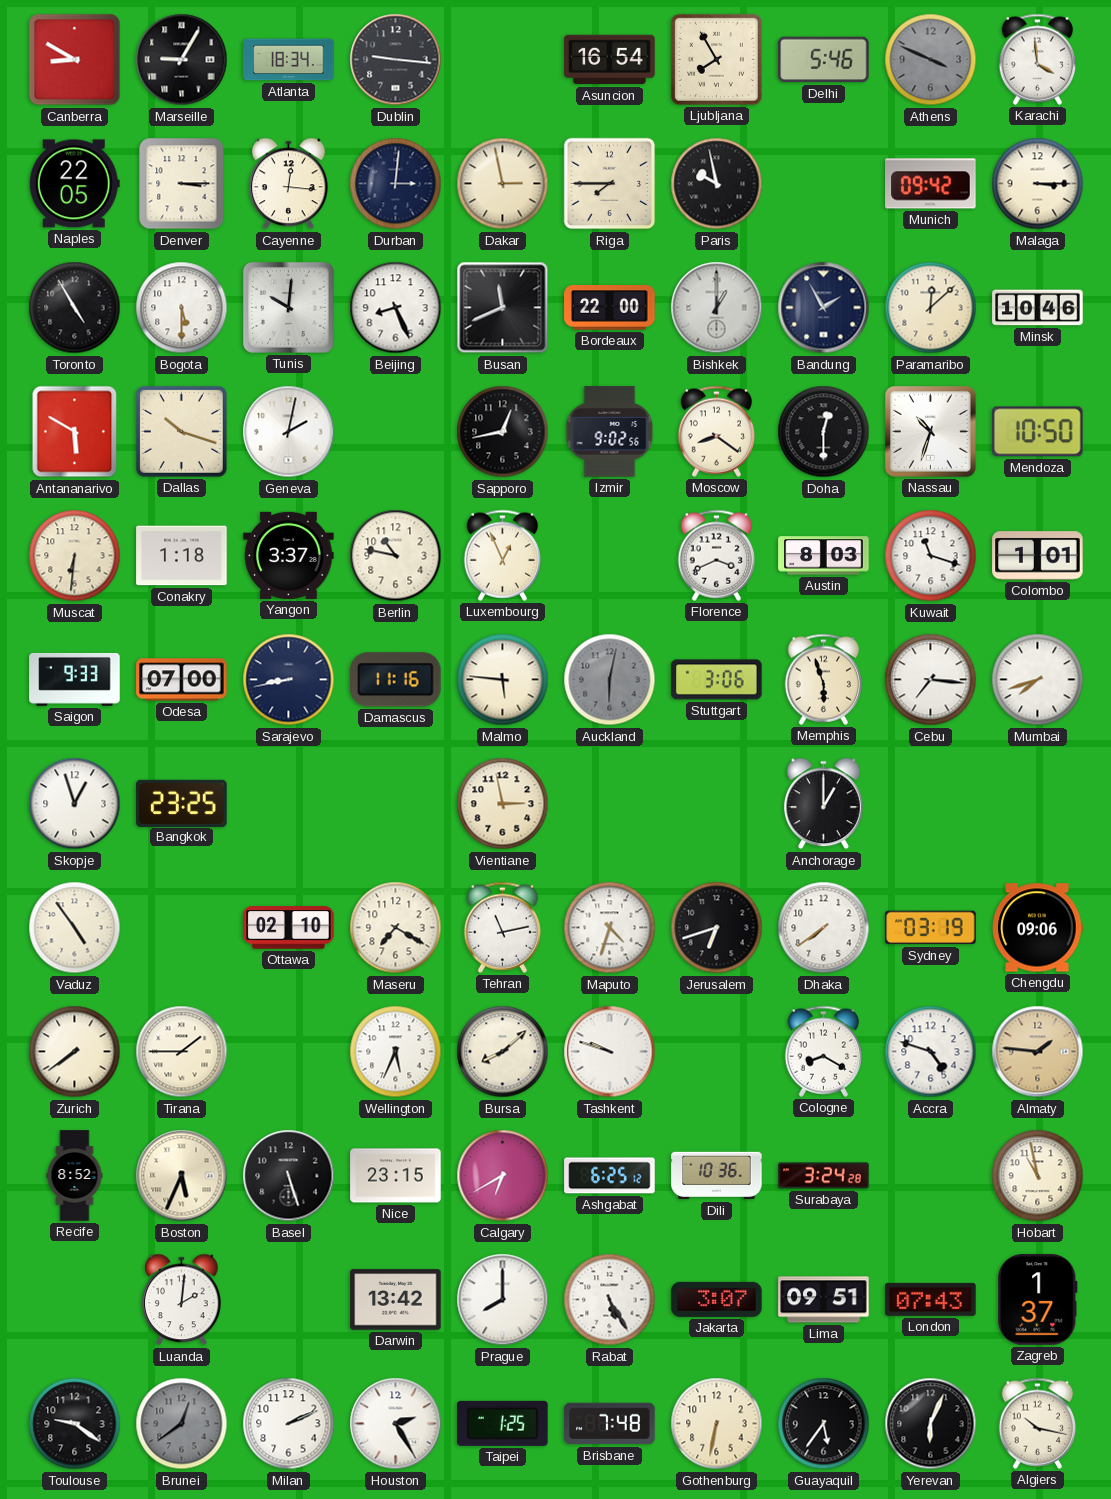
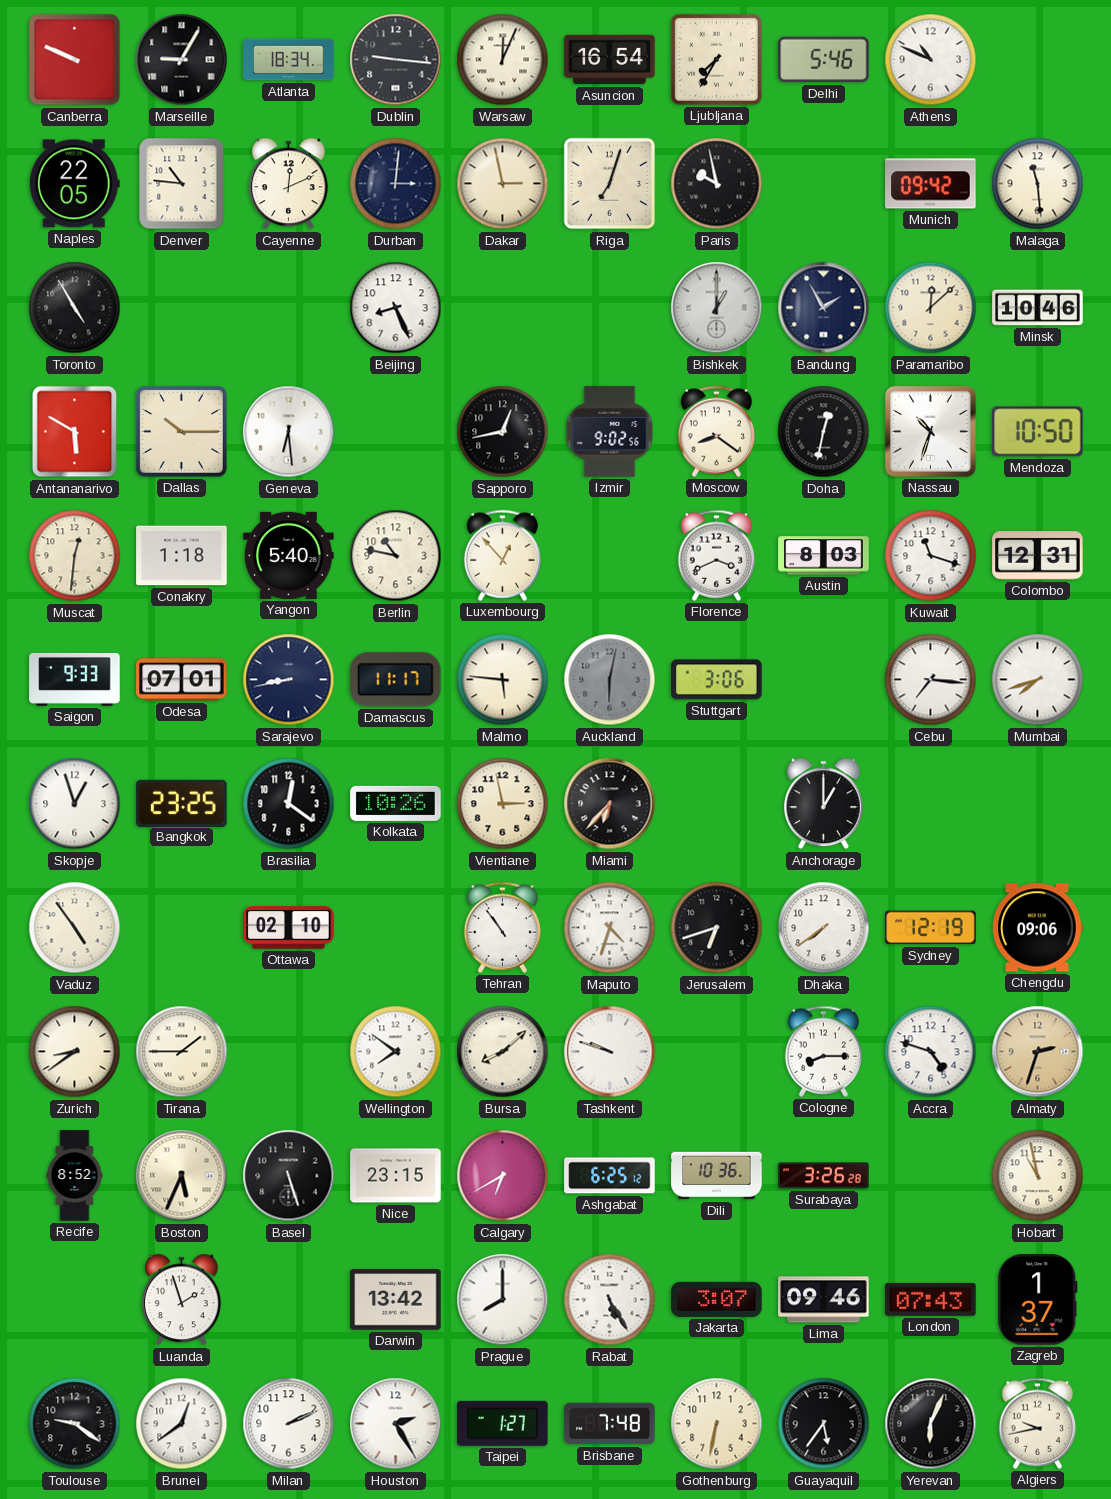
Canberra: 8:50 -> 9:49
Warsaw: none -> 12:04
Ljubljana: 7:55 -> 7:35
Athens: 3:49 -> 10:49
Athens dial: grey -> white
Karachi: 3:59 -> none
Denver: 3:15 -> 10:46
Cayenne: 12:16 -> 12:11
Riga: 7:45 -> 7:03
Malaga: 3:15 -> 11:29
Bogota: 5:30 -> none
Tunis: 10:01 -> none
Busan: 11:41 -> none
Bordeaux: 22:00 -> none
Dallas: 10:18 -> 10:15
Geneva: 2:02 -> 6:29
Doha: 12:30 -> 12:32
Muscat: 6:31 -> 12:31
Yangon: 3:37 -> 5:40
Luxembourg: 12:56 -> 12:53
Colombo: 1:01 -> 12:31
Odesa: 07:00 -> 07:01
Damascus: 11:16 -> 11:17
Memphis: 5:57 -> none
Brasilia: none -> 12:21
Kolkata: none -> 10:26
Miami: none -> 6:37
Maseru: 7:20 -> none
Tehran: 11:13 -> 10:54
Sydney: 03:19 -> 12:19
Zurich: 7:39 -> 8:39
Wellington: 5:34 -> 7:51
Cologne: 8:20 -> 8:15
Almaty: 1:46 -> 2:33
Surabaya: 3:24 -> 3:26
Luanda: 2:01 -> 1:57
Lima: 09:51 -> 09:46
Brunei dial: grey -> white
Taipei: 1:25 -> 1:27
Algiers: 10:17 -> 9:43
